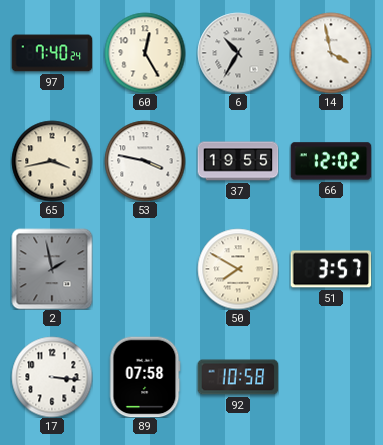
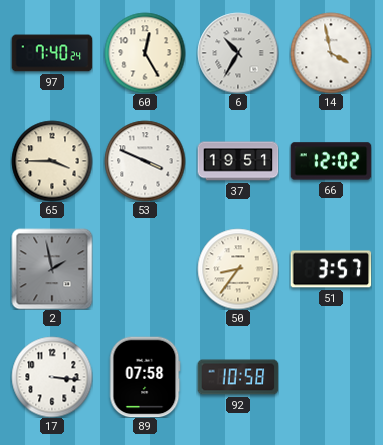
65: 3:43 -> 3:45
53: 3:47 -> 3:49
37: 19:55 -> 19:51
50: 7:50 -> 8:36
